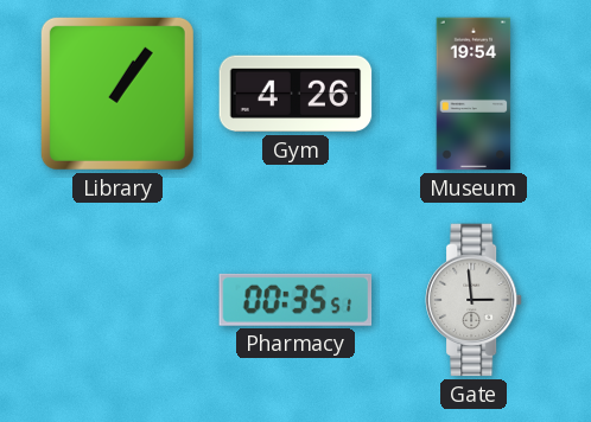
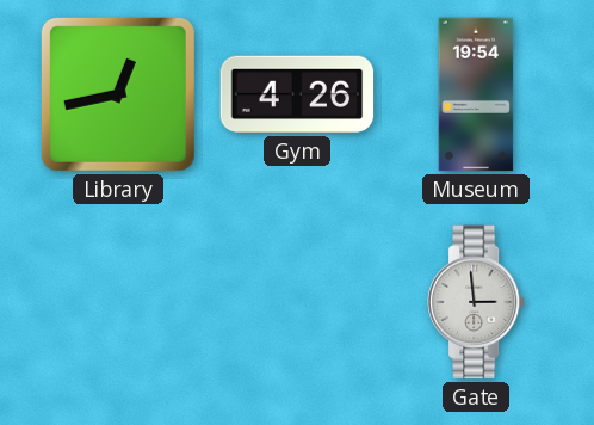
Library: 1:06 -> 12:43
Pharmacy: 00:35 -> none
